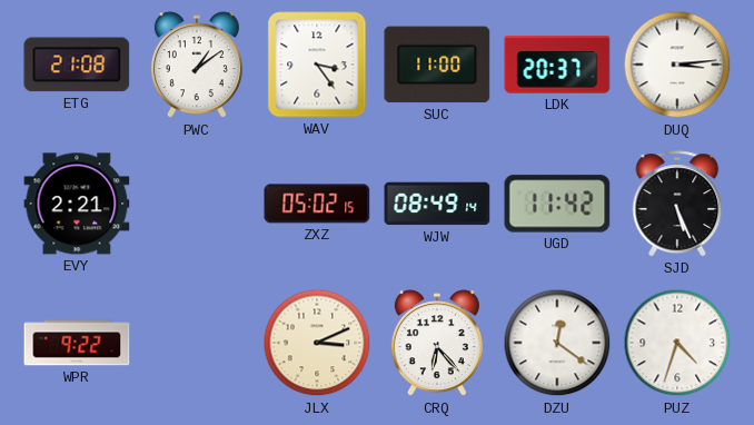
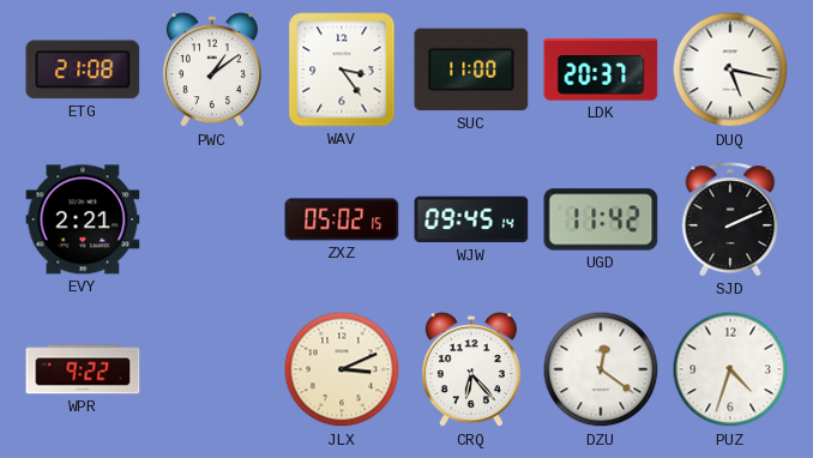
DUQ: 3:14 -> 5:17
WJW: 08:49 -> 09:45
SJD: 5:26 -> 2:11
